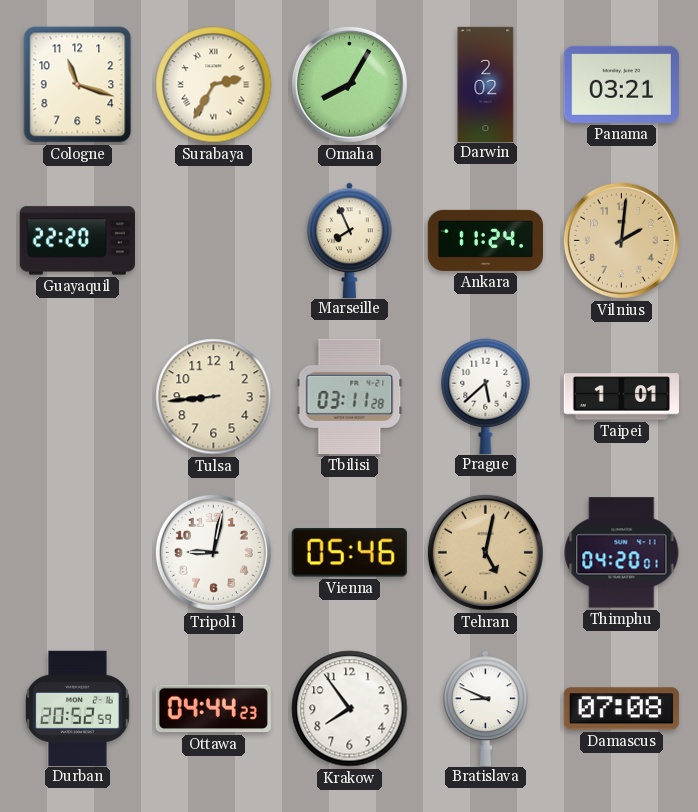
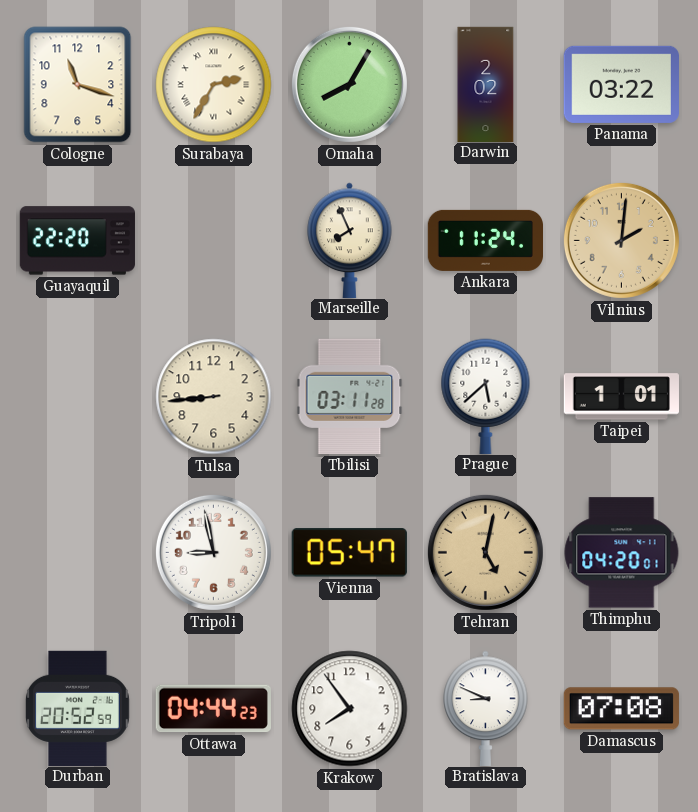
Panama: 03:21 -> 03:22
Tripoli: 9:02 -> 8:58
Vienna: 05:46 -> 05:47
